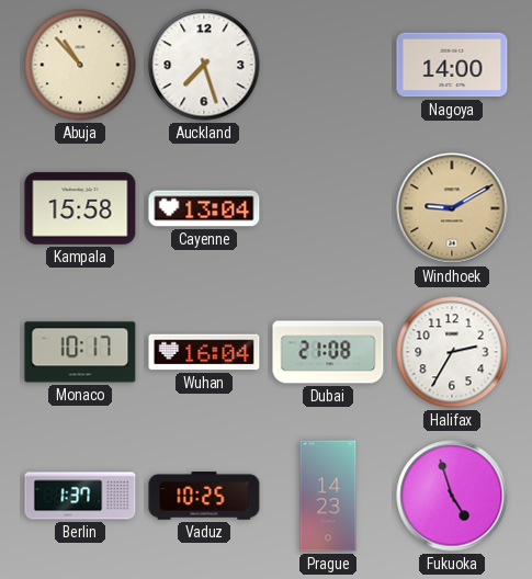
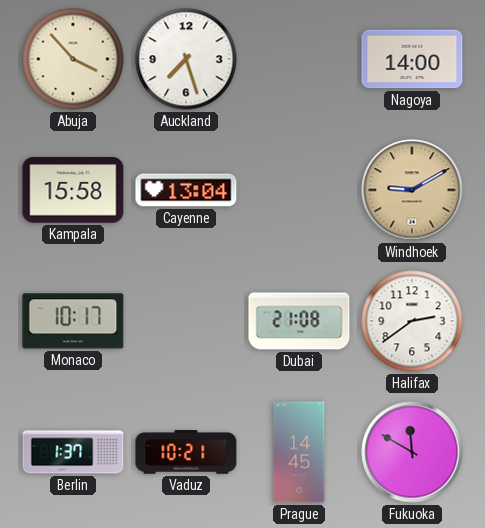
Abuja: 10:53 -> 3:53
Wuhan: 16:04 -> none
Halifax: 2:35 -> 2:39
Vaduz: 10:25 -> 10:21
Prague: 14:23 -> 14:45
Fukuoka: 4:57 -> 11:50
